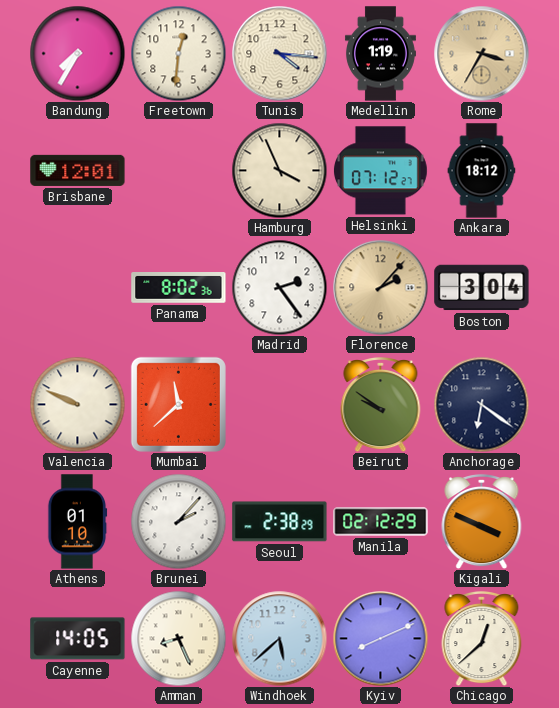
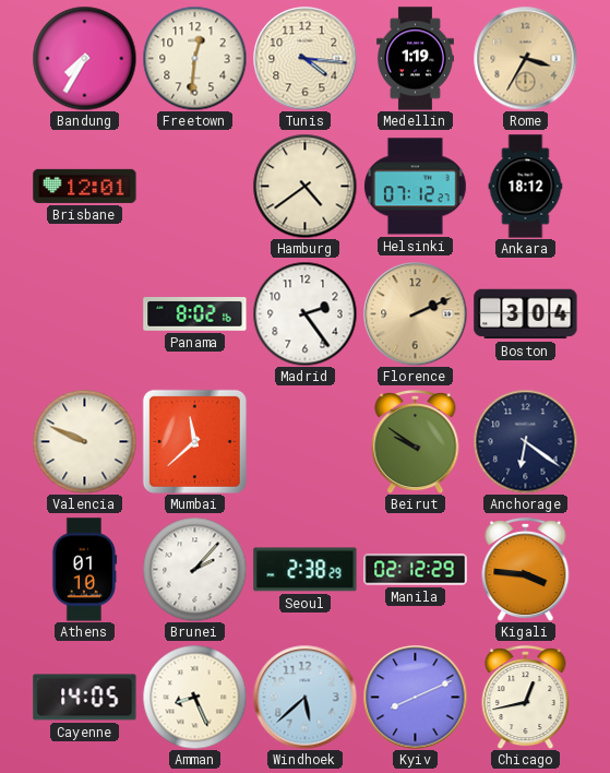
Hamburg: 3:56 -> 4:39
Panama: 8:02:36 -> 8:02:16
Florence: 2:07 -> 2:11
Kigali: 3:49 -> 3:46
Chicago: 12:38 -> 12:43
